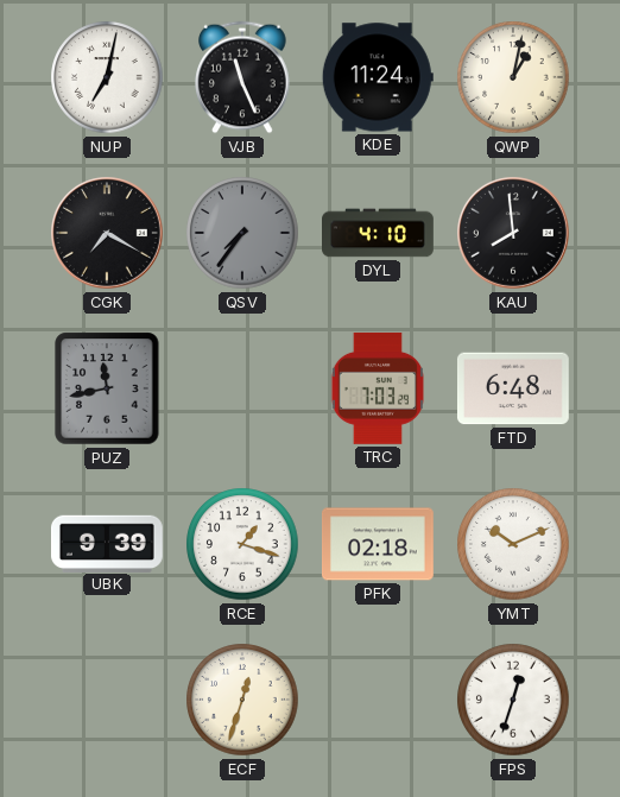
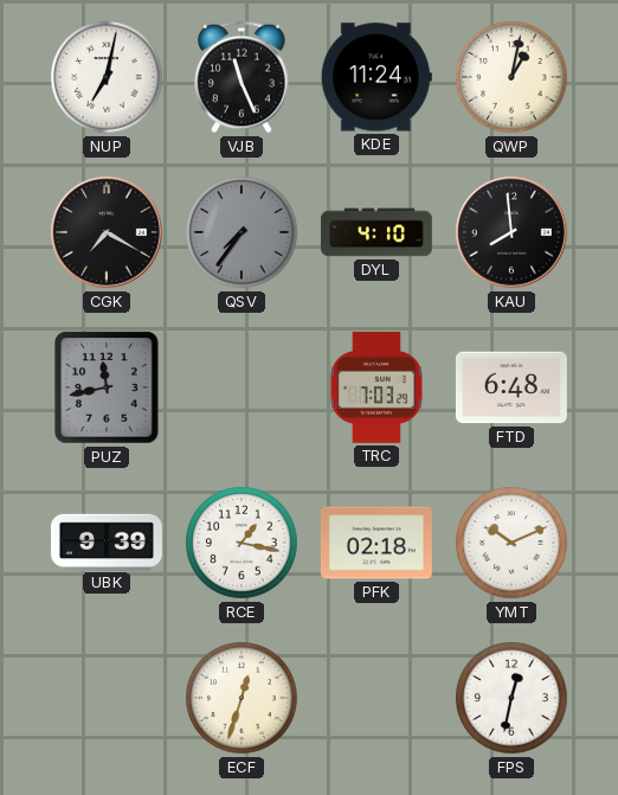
RCE: 1:18 -> 1:17
FPS: 12:33 -> 12:32
